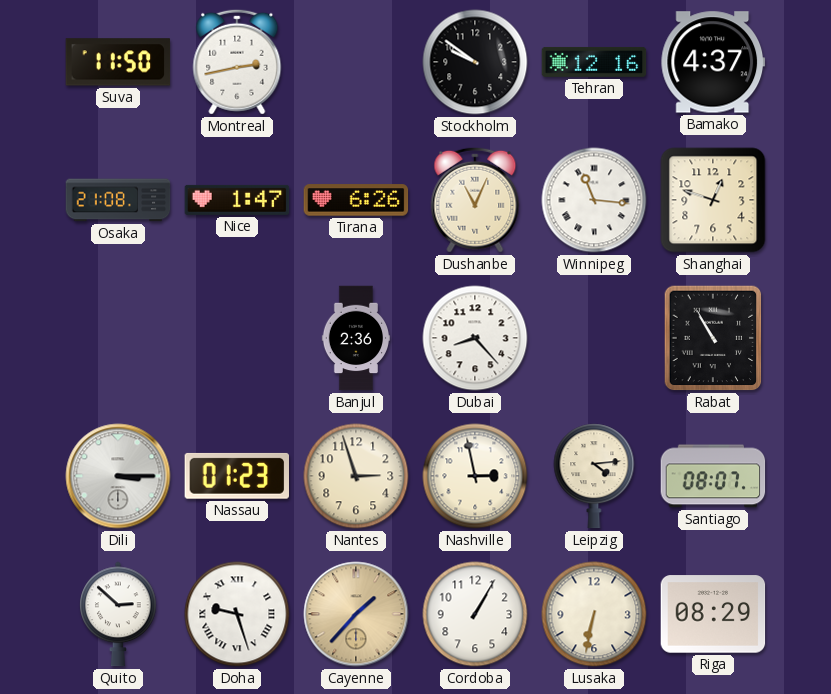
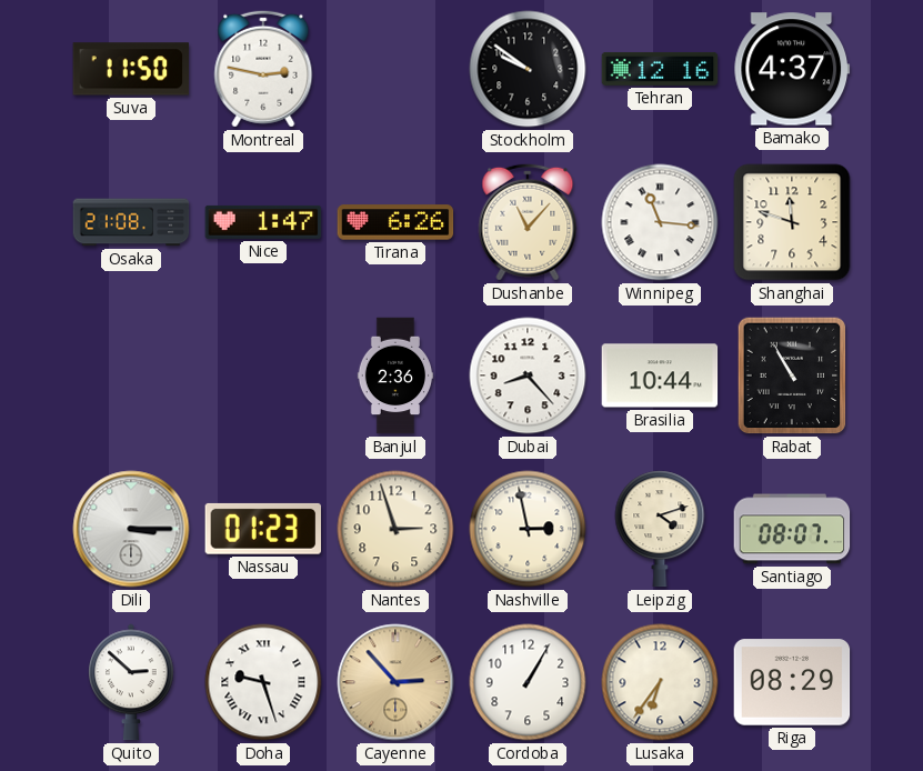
Montreal: 2:43 -> 2:47
Dushanbe: 11:04 -> 11:07
Shanghai: 12:48 -> 11:48
Brasilia: none -> 10:44
Leipzig: 4:14 -> 4:12
Cayenne: 1:37 -> 2:53
Lusaka: 6:32 -> 6:36
